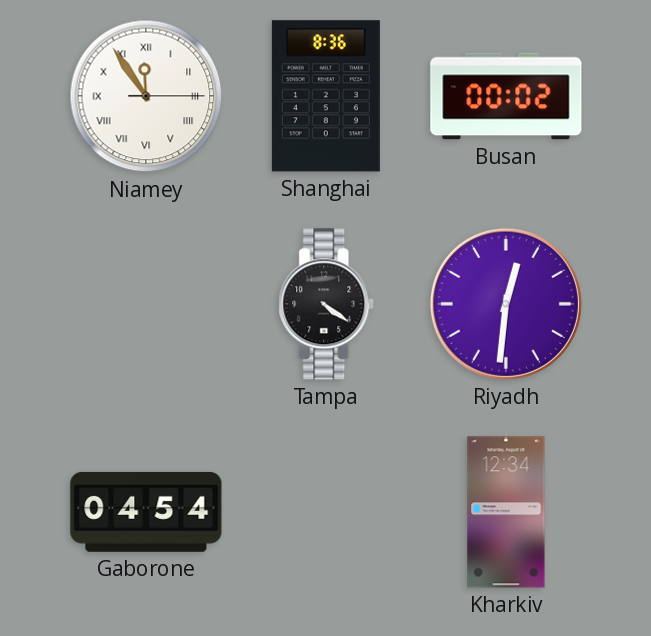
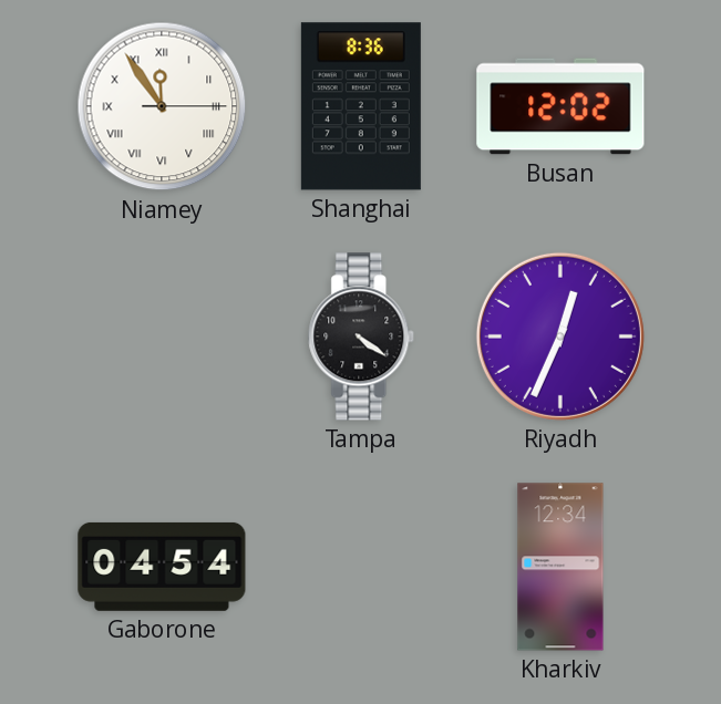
Busan: 00:02 -> 12:02
Riyadh: 12:31 -> 12:34
